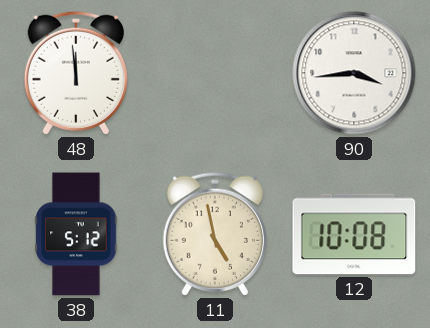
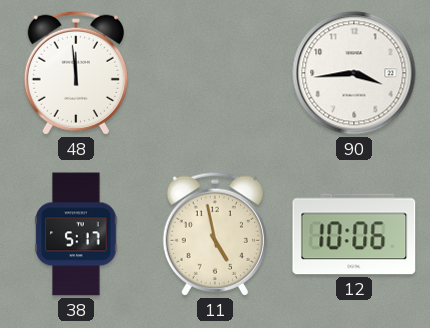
38: 5:12 -> 5:17
12: 10:08 -> 10:06
